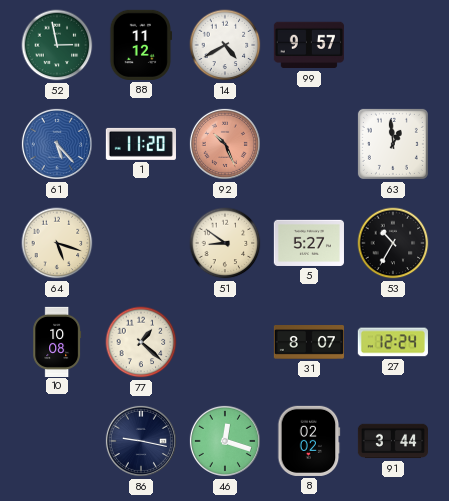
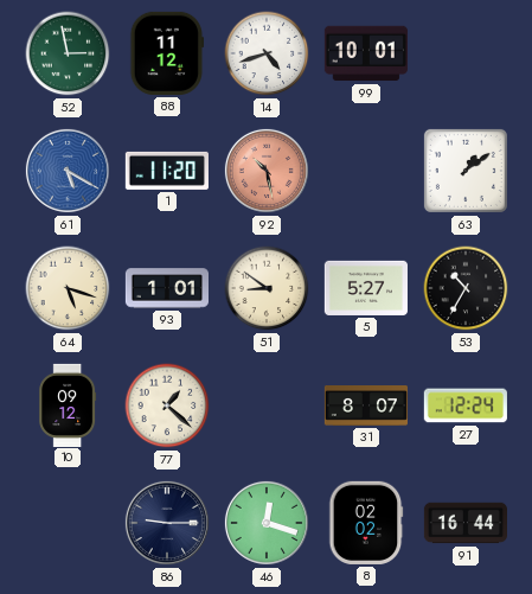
14: 4:40 -> 4:42
99: 9:57 -> 10:01
61: 5:23 -> 5:20
92: 10:26 -> 10:28
63: 12:59 -> 1:09
93: none -> 1:01
10: 10:08 -> 09:12
86: 9:17 -> 9:15
91: 3:44 -> 16:44
